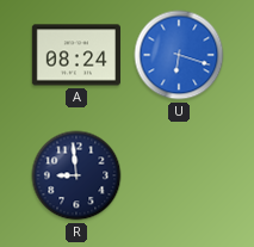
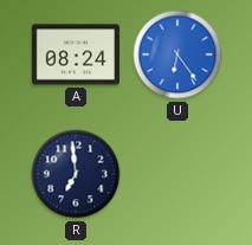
U: 6:18 -> 6:24
R: 8:59 -> 6:59
